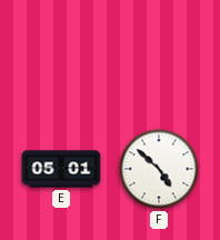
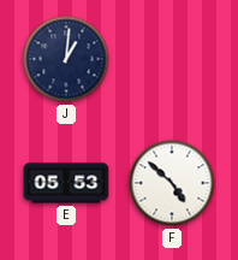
J: none -> 1:01
E: 05:01 -> 05:53
